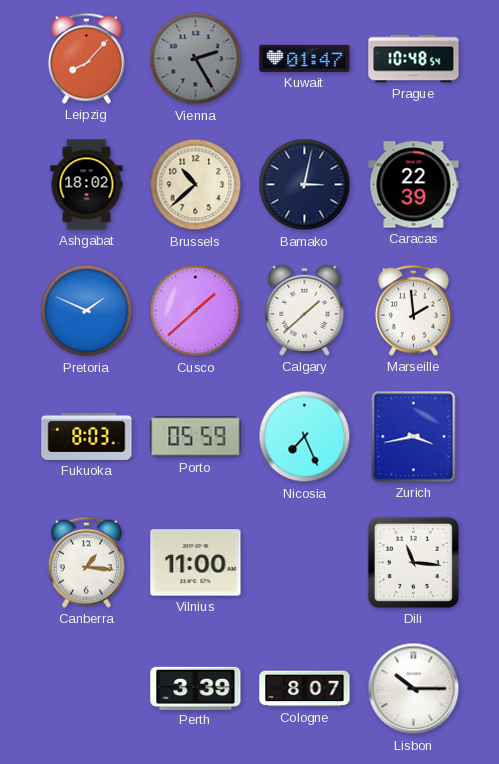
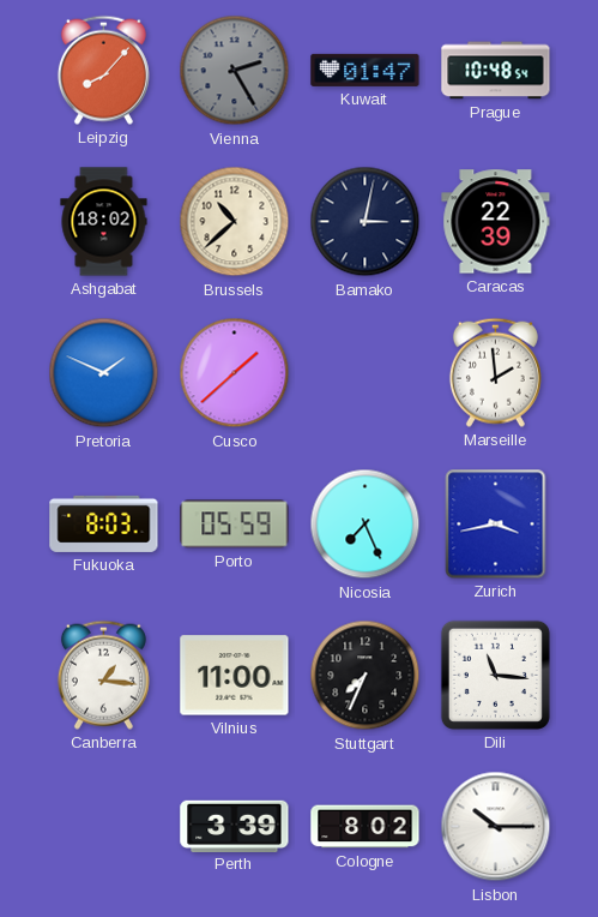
Calgary: 1:38 -> none
Stuttgart: none -> 7:34
Cologne: 8:07 -> 8:02
